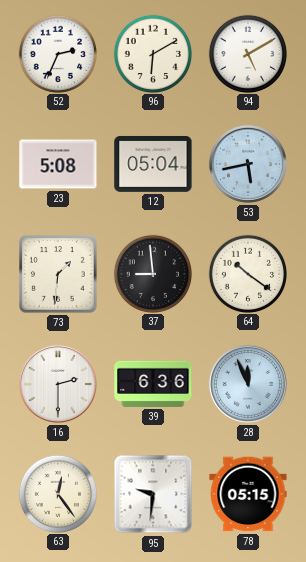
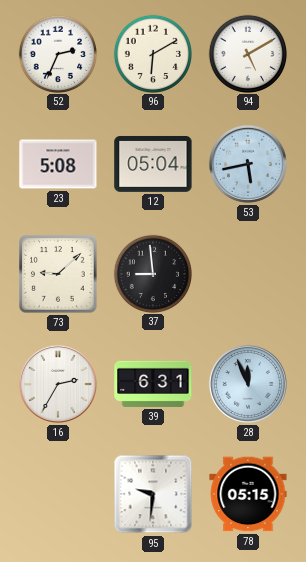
73: 1:31 -> 9:08
64: 10:21 -> none
16: 2:30 -> 2:35
39: 6:36 -> 6:31
63: 12:24 -> none
